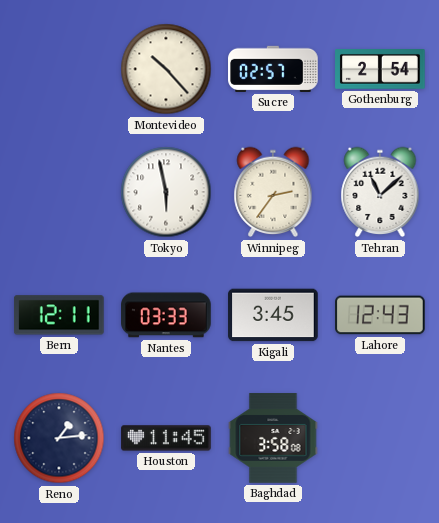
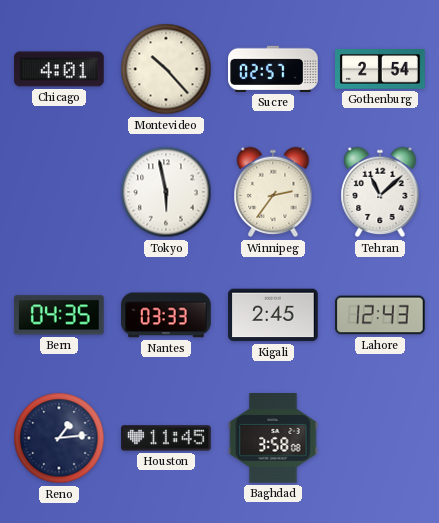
Chicago: none -> 4:01
Bern: 12:11 -> 04:35
Kigali: 3:45 -> 2:45
